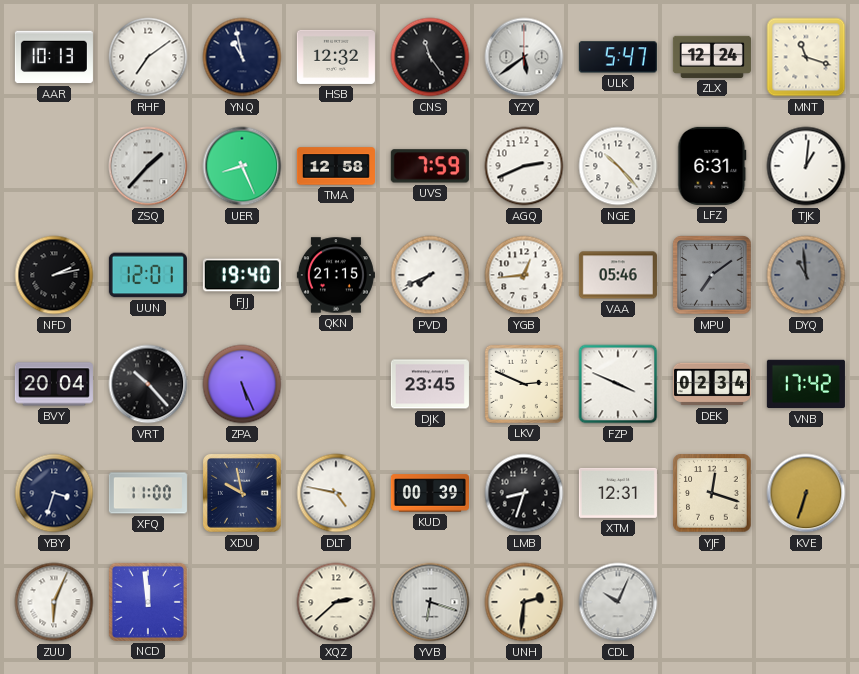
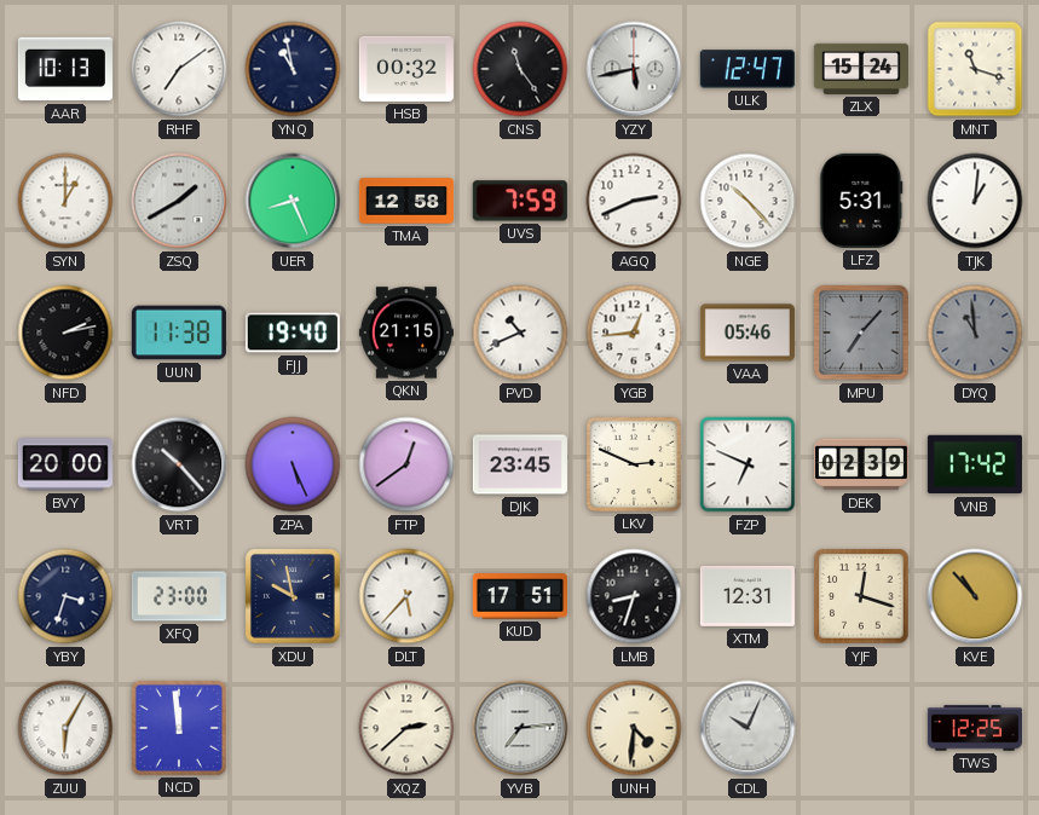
HSB: 12:32 -> 00:32
YZY: 5:39 -> 5:43
ULK: 5:47 -> 12:47
ZLX: 12:24 -> 15:24
SYN: none -> 1:00
ZSQ: 1:37 -> 1:40
LFZ: 6:31 -> 5:31
UUN: 12:01 -> 11:38
PVD: 7:41 -> 10:41
MPU: 7:09 -> 7:07
BVY: 20:04 -> 20:00
FTP: none -> 12:39
FZP: 3:49 -> 6:49
DEK: 02:34 -> 02:39
XFQ: 11:00 -> 23:00
DLT: 4:47 -> 5:37
KUD: 00:39 -> 17:51
KVE: 6:33 -> 10:53
ZUU: 6:04 -> 6:05
YVB: 6:18 -> 7:14
UNH: 2:31 -> 4:31
TWS: none -> 12:25
